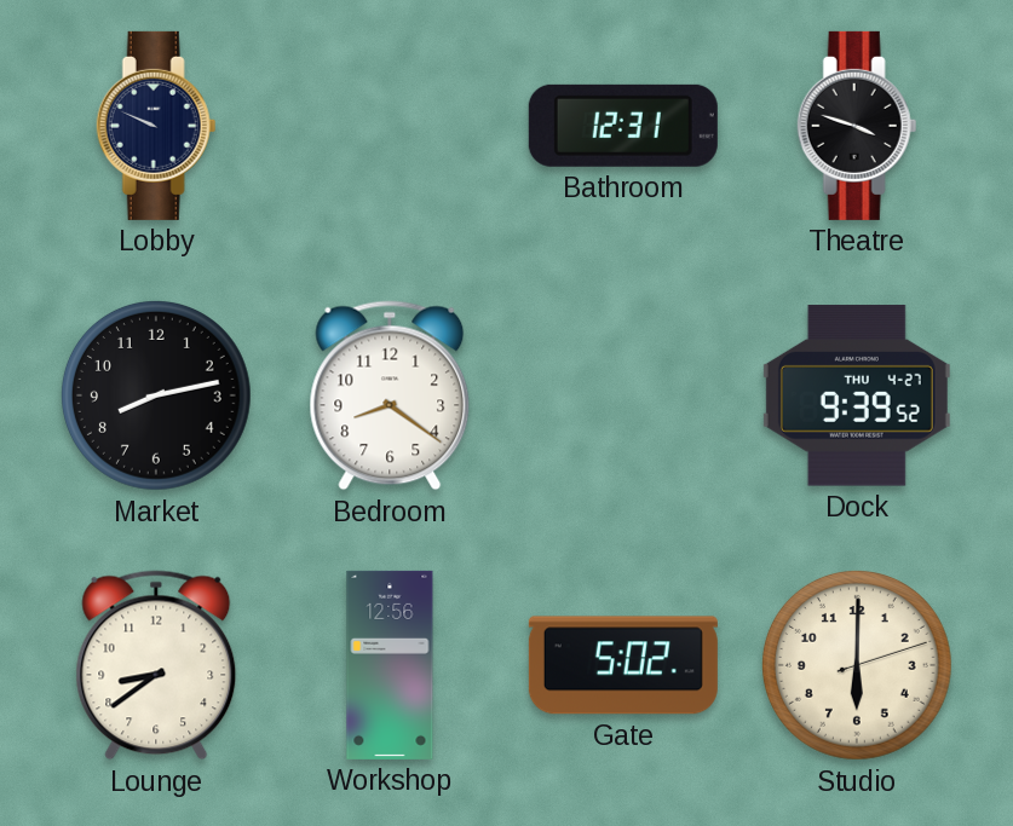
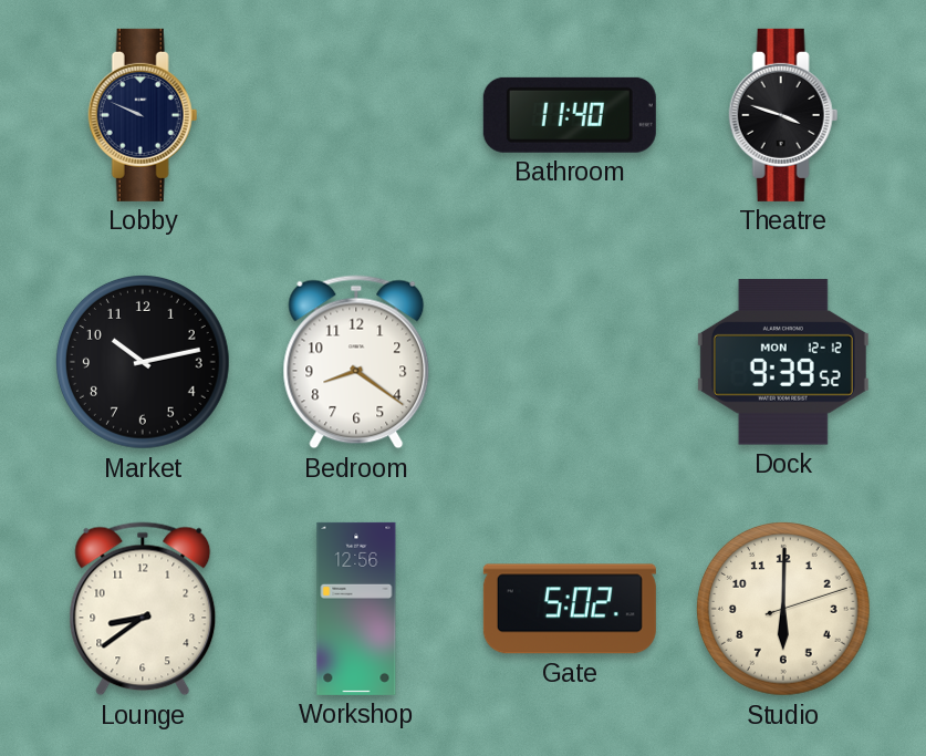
Bathroom: 12:31 -> 11:40
Market: 8:13 -> 10:13
Dock date: THU 4-27 -> MON 12-12
